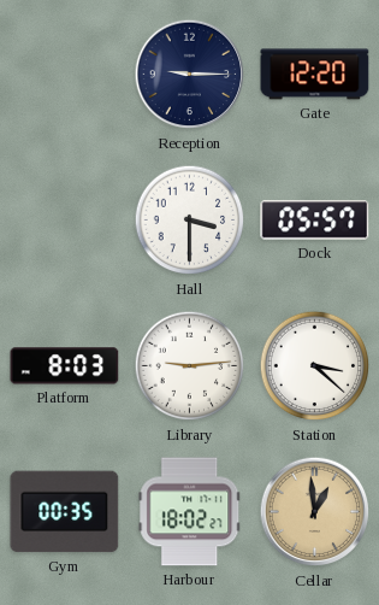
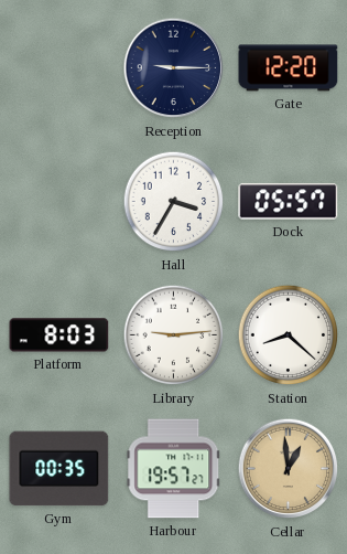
Hall: 3:30 -> 3:35
Station: 3:22 -> 8:22
Harbour: 18:02 -> 19:57
